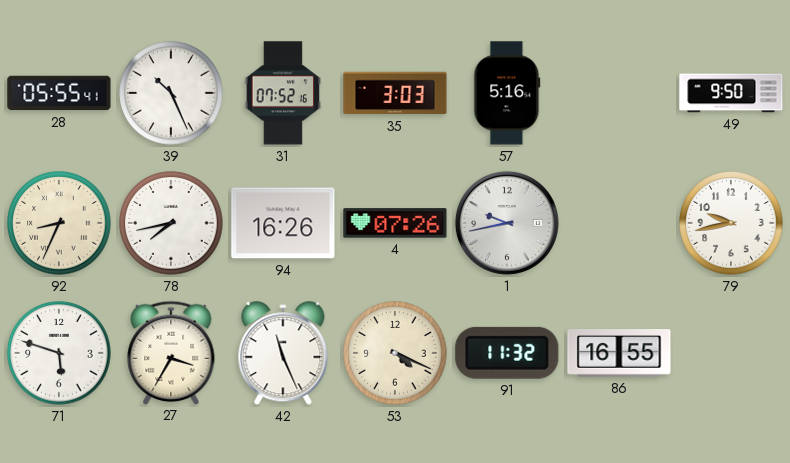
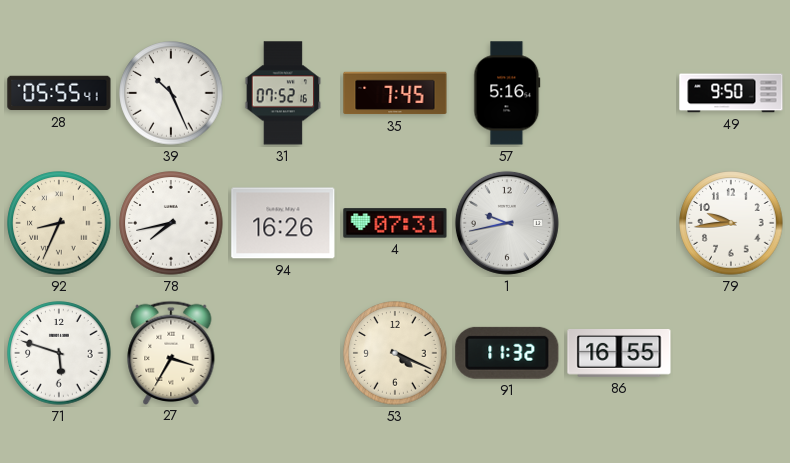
35: 3:03 -> 7:45
4: 07:26 -> 07:31
79: 9:43 -> 9:44
42: 11:26 -> none
